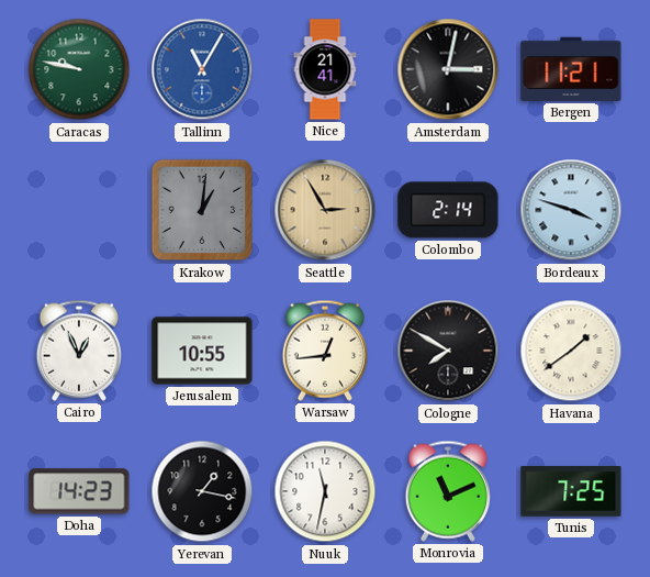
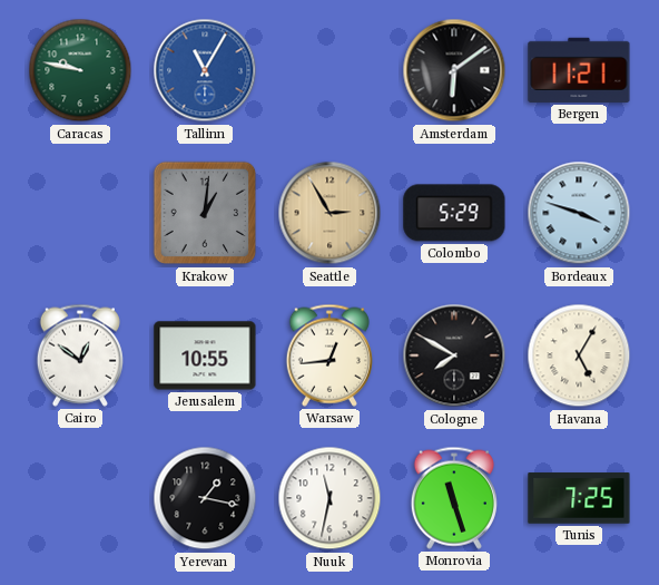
Nice: 21:41 -> none
Amsterdam: 3:02 -> 6:09
Colombo: 2:14 -> 5:29
Cairo: 12:56 -> 12:51
Havana: 1:39 -> 5:05
Doha: 14:23 -> none
Monrovia: 11:11 -> 11:27
